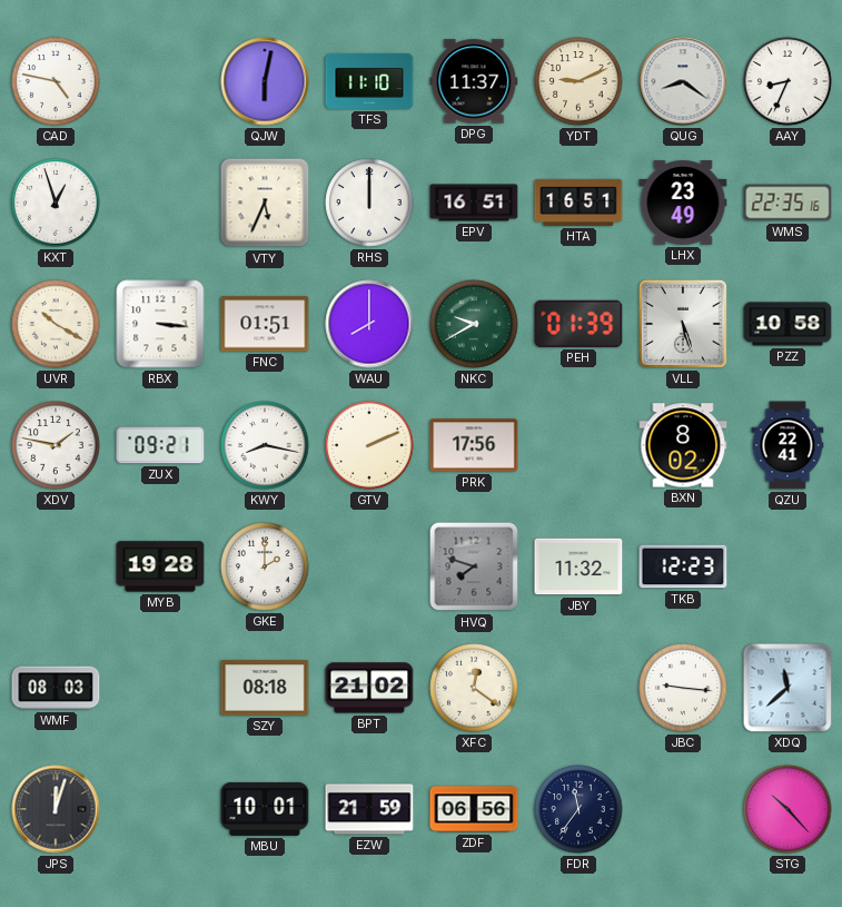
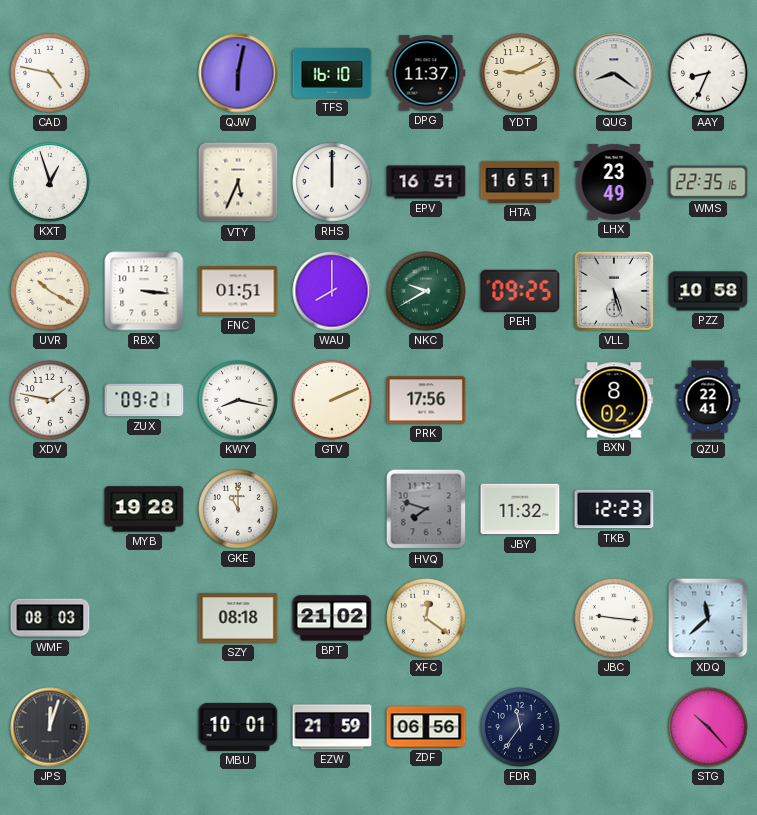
TFS: 11:10 -> 16:10
PEH: 01:39 -> 09:25
GKE: 2:00 -> 11:00
